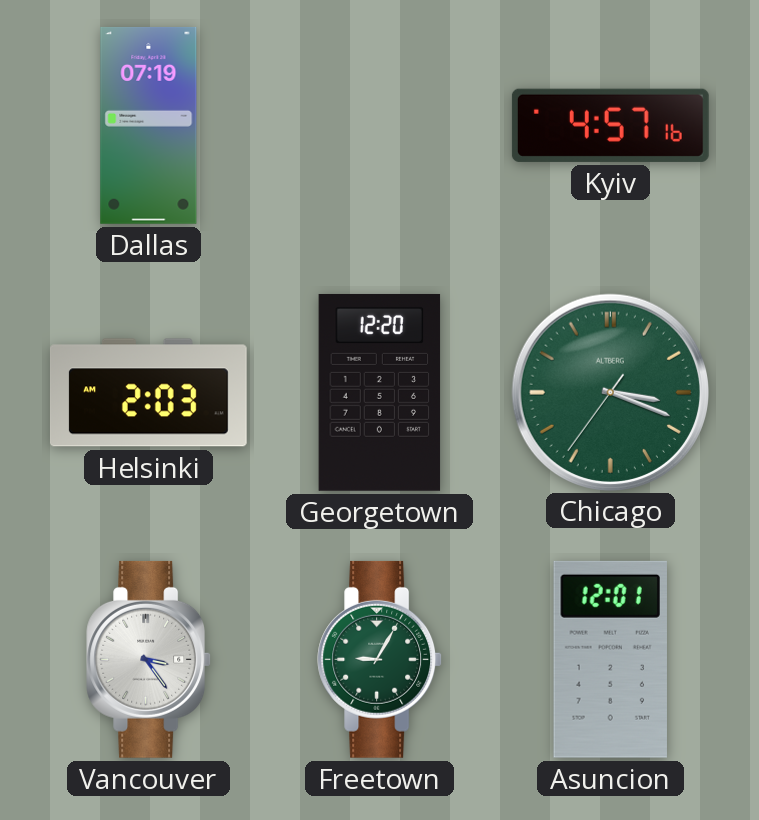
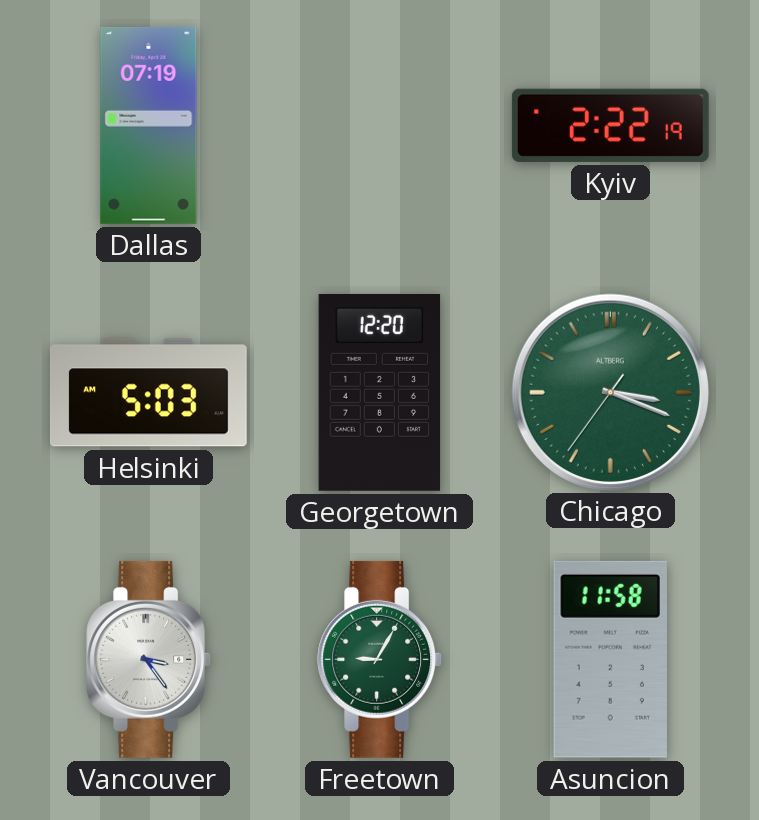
Kyiv: 4:57 -> 2:22
Helsinki: 2:03 -> 5:03
Asuncion: 12:01 -> 11:58
